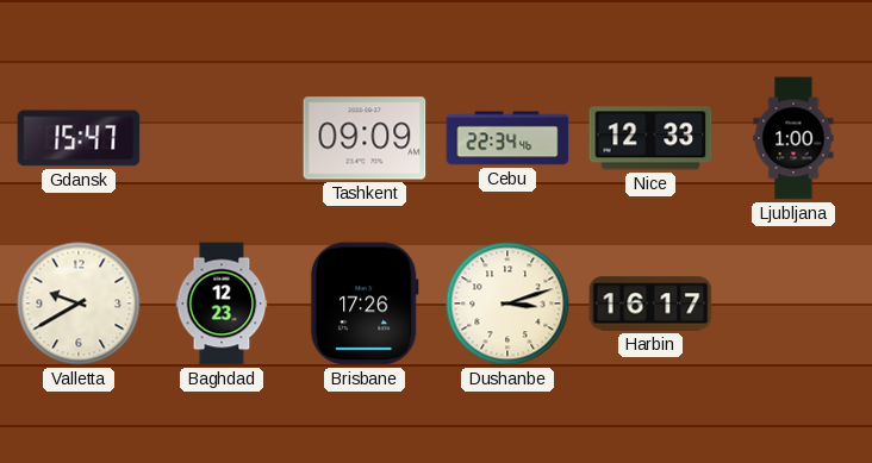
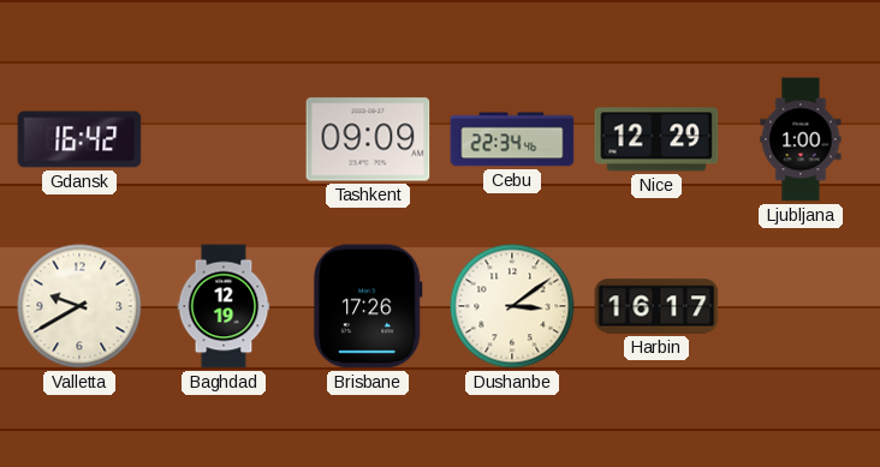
Gdansk: 15:47 -> 16:42
Nice: 12:33 -> 12:29
Baghdad: 12:23 -> 12:19
Dushanbe: 3:12 -> 3:09
